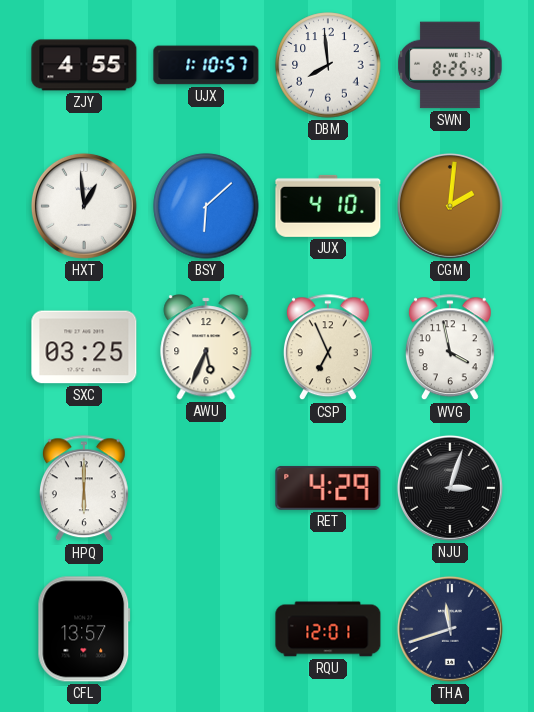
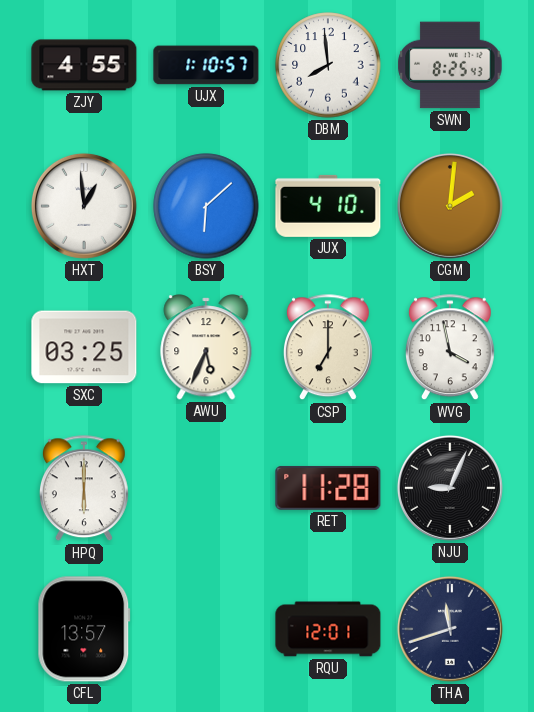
CSP: 6:56 -> 7:00
RET: 4:29 -> 11:28
NJU: 3:03 -> 9:04
